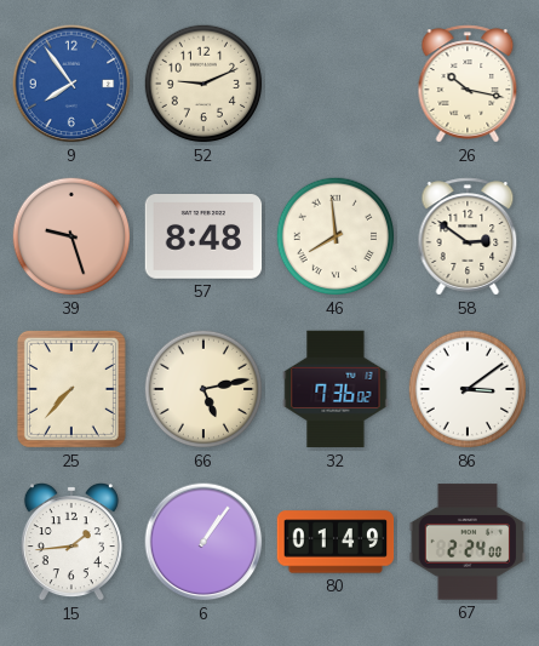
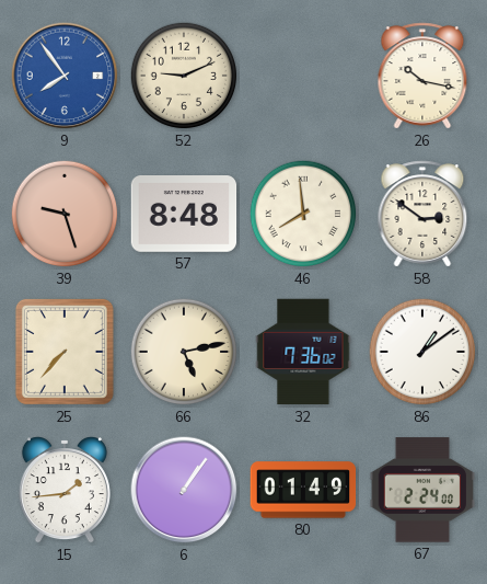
86: 3:09 -> 1:09
